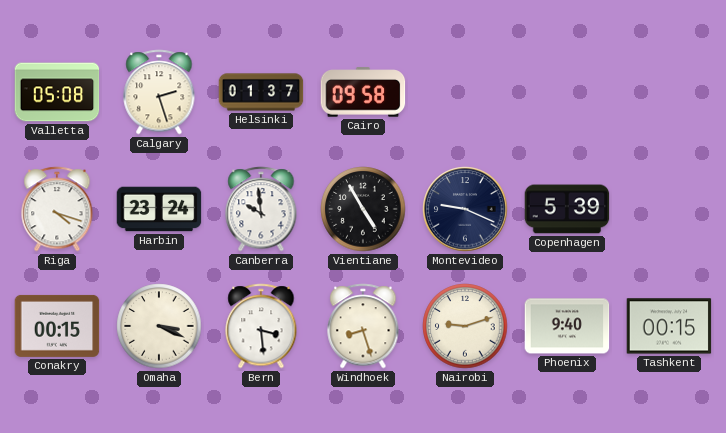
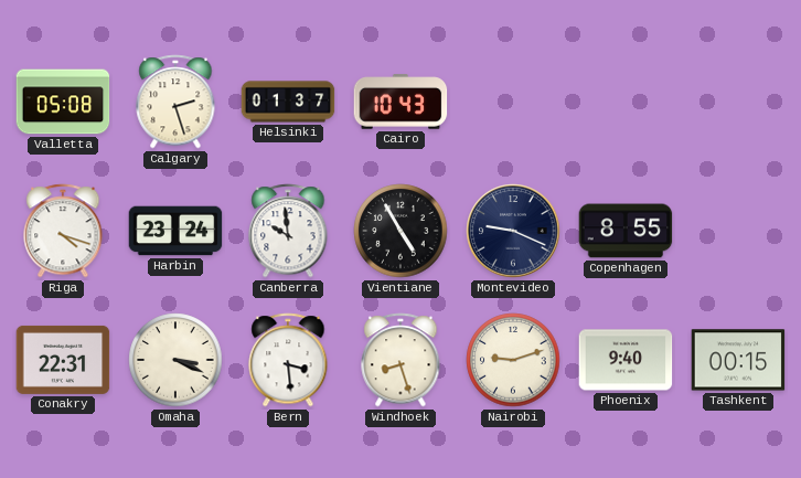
Cairo: 09:58 -> 10:43
Copenhagen: 5:39 -> 8:55
Conakry: 00:15 -> 22:31
